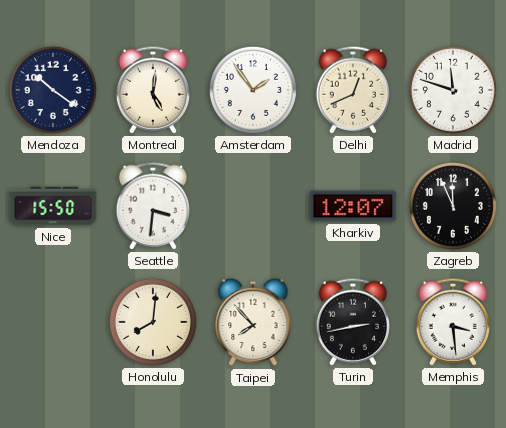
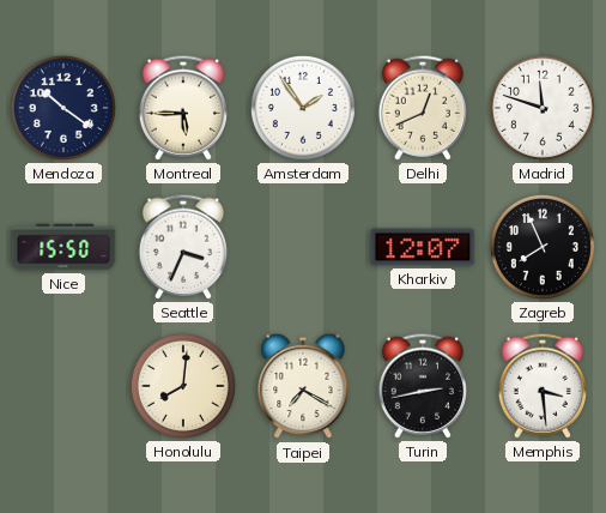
Montreal: 5:01 -> 5:45
Seattle: 3:31 -> 3:34
Zagreb: 11:56 -> 7:56
Taipei: 7:53 -> 7:20
